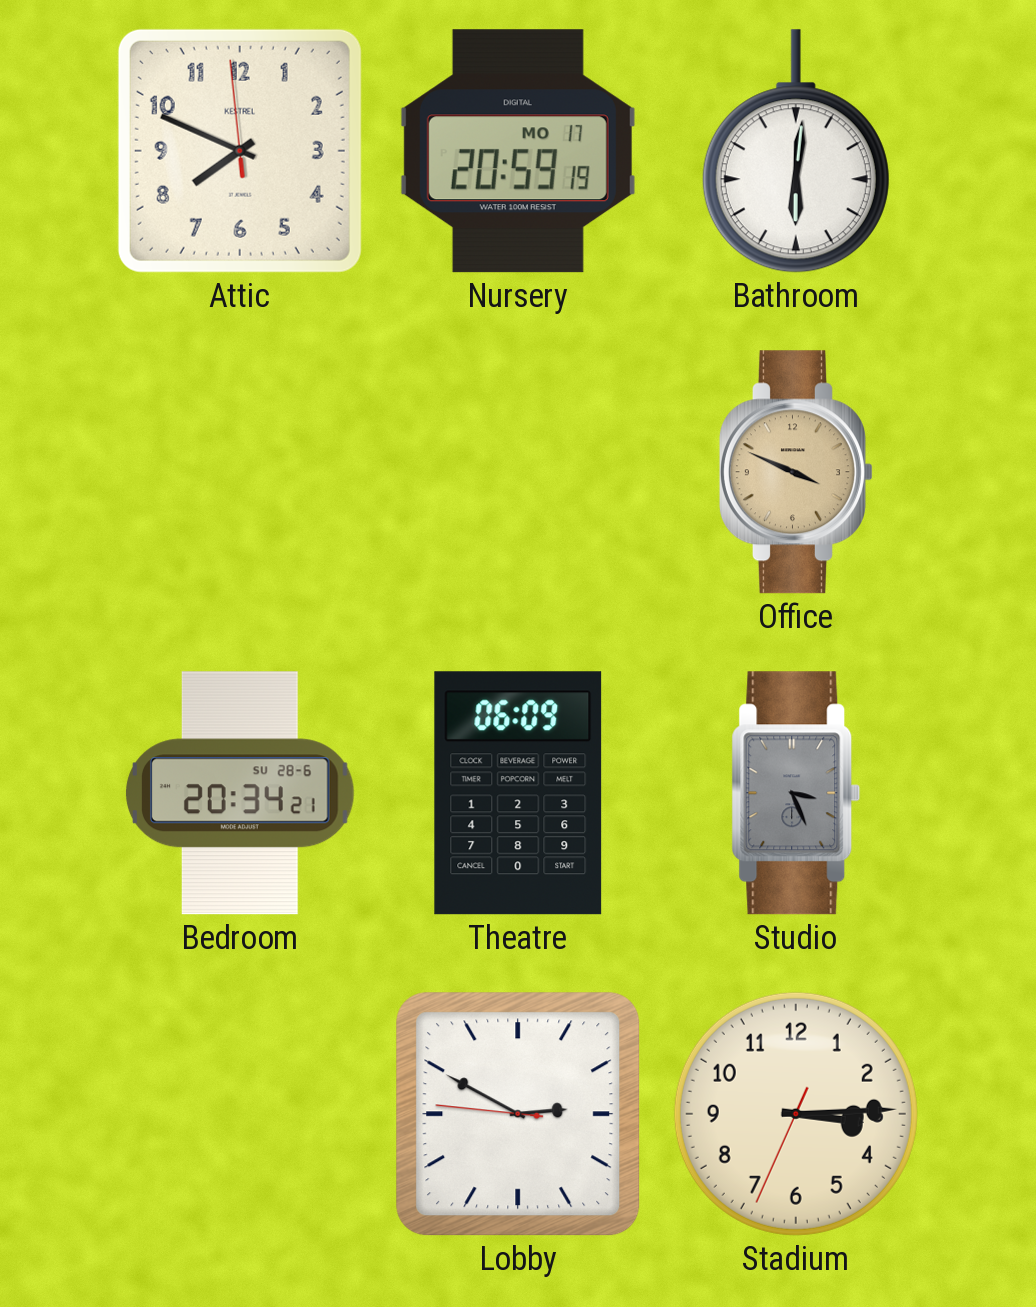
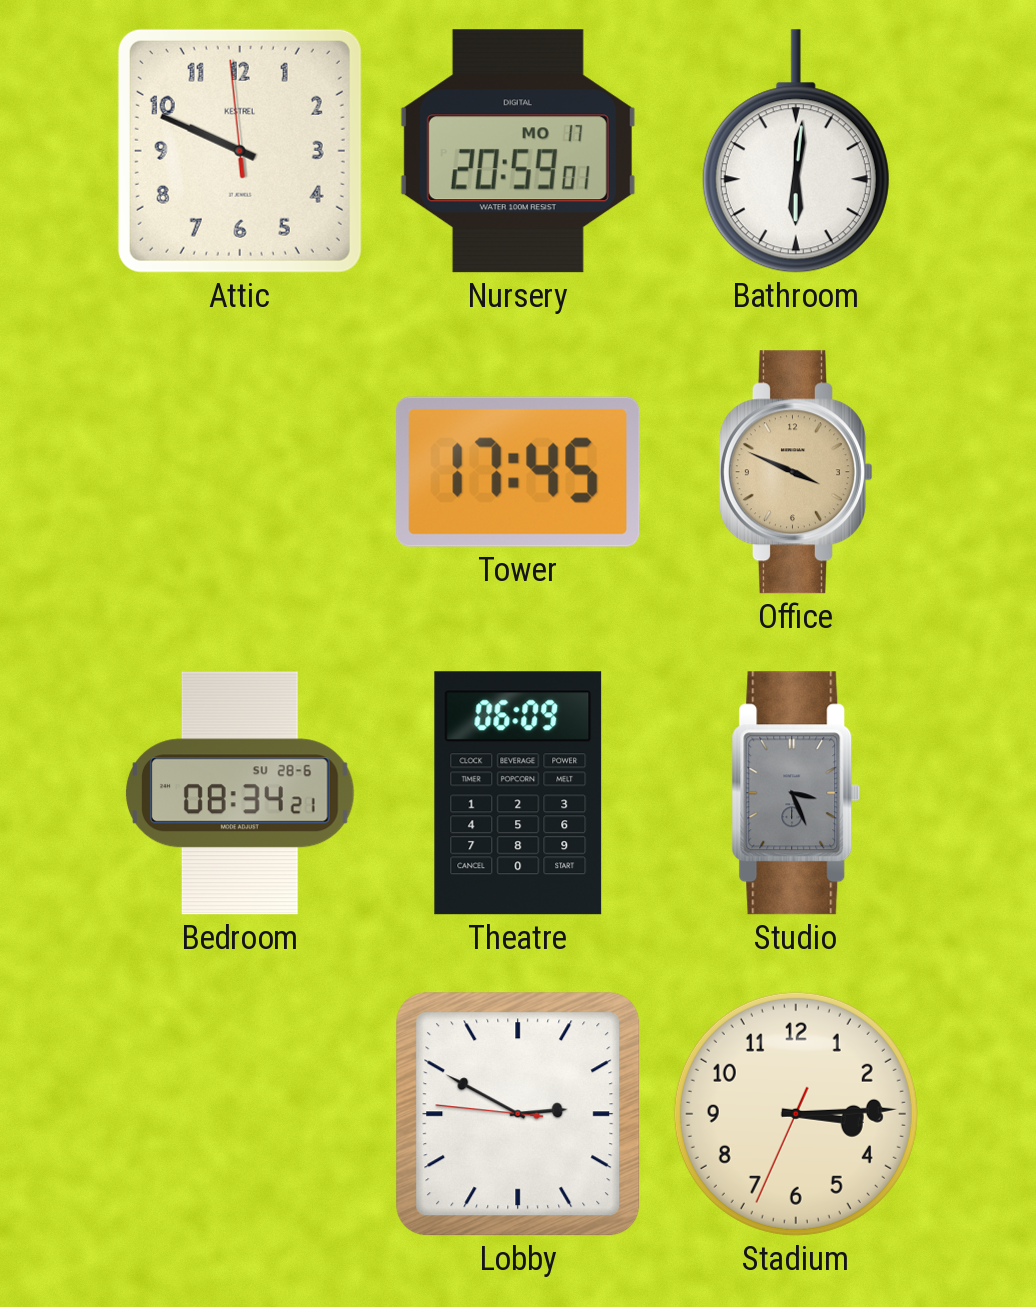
Attic: 7:48 -> 9:48
Nursery: 20:59:19 -> 20:59:01
Tower: none -> 17:45
Bedroom: 20:34 -> 08:34
